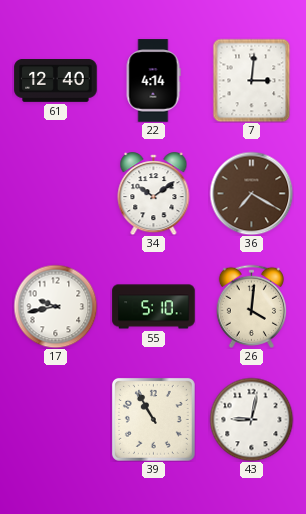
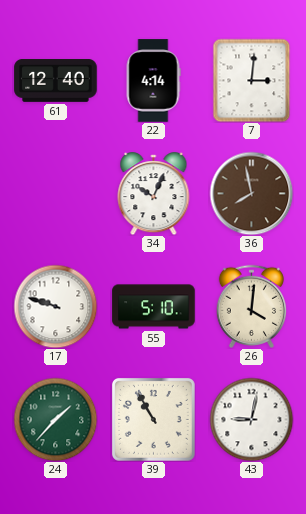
34: 10:09 -> 10:04
36: 7:20 -> 7:58
17: 9:43 -> 9:48
24: none -> 1:37
